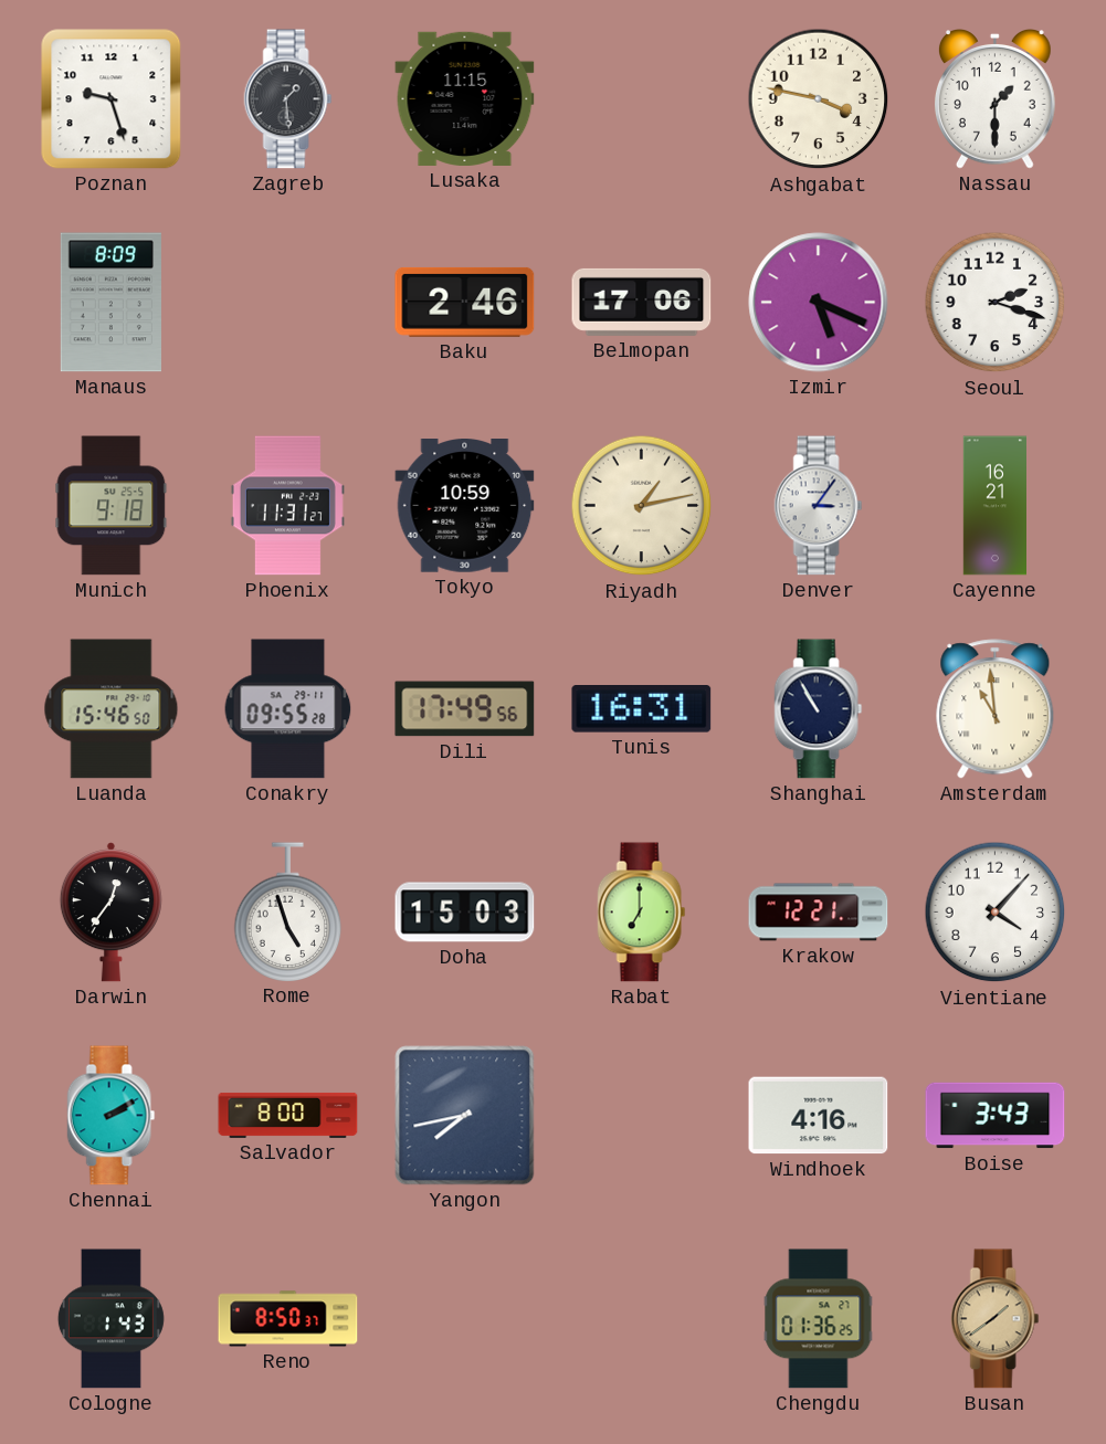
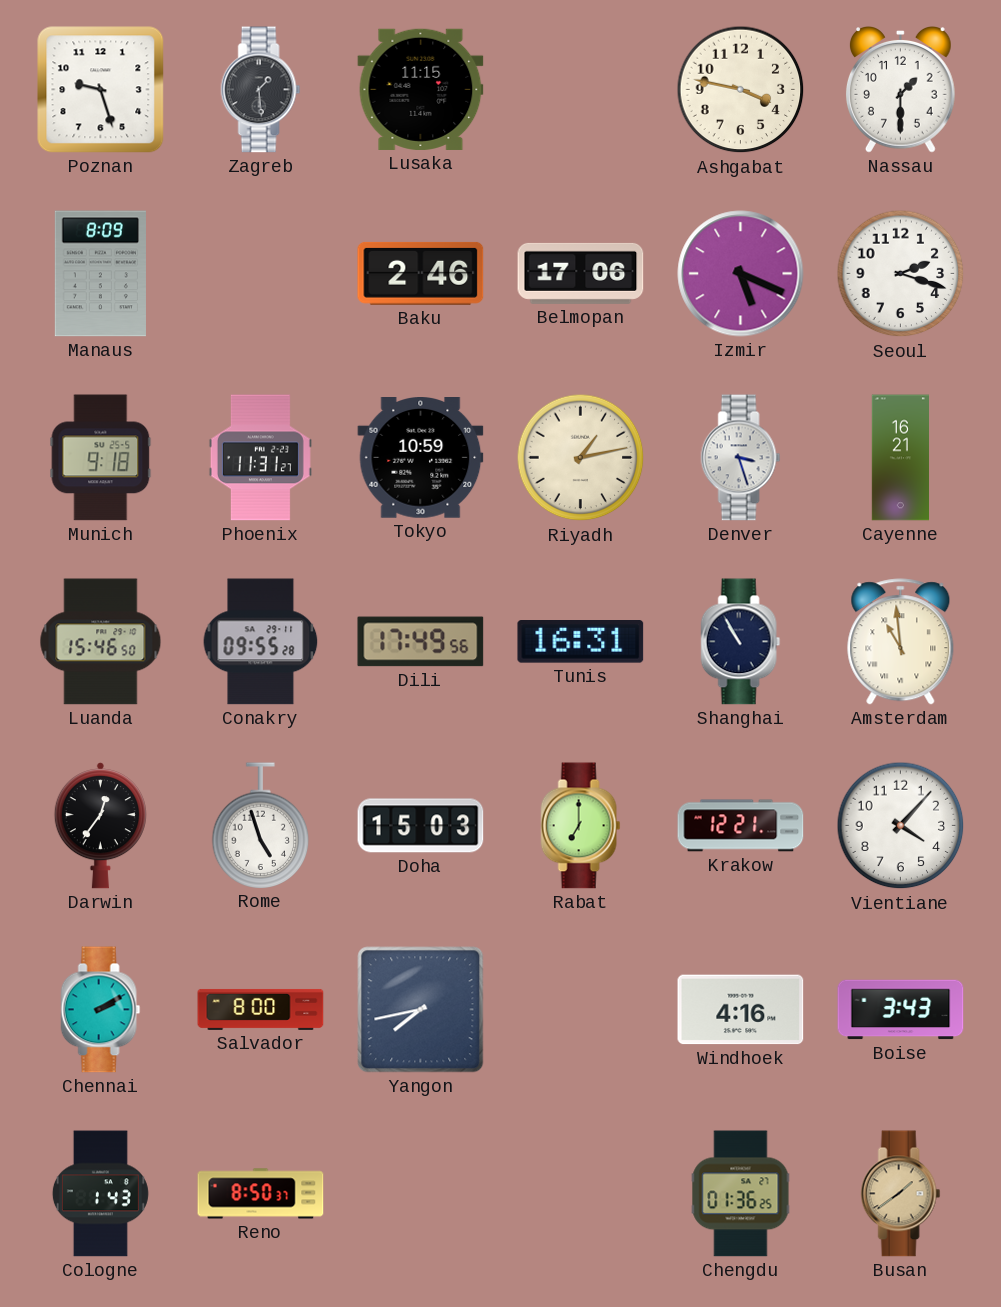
Denver: 3:06 -> 3:27
